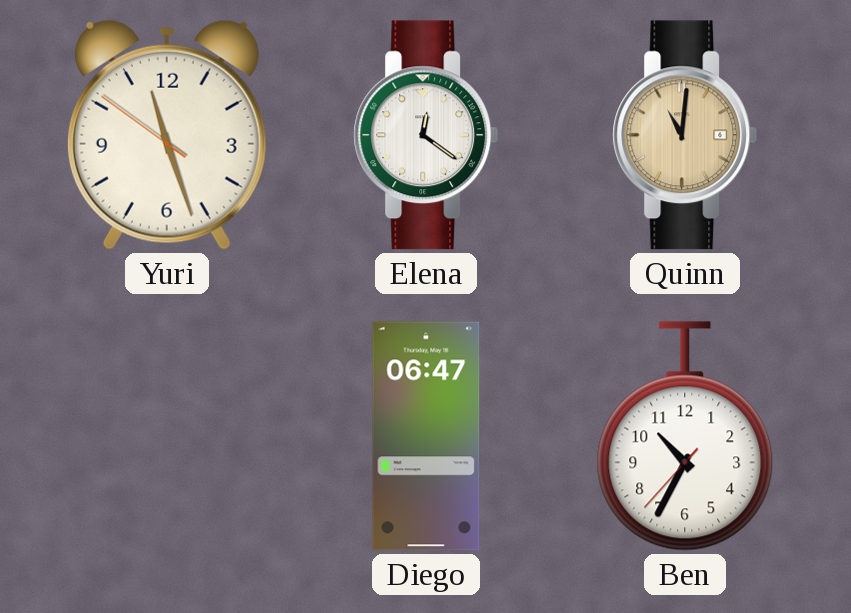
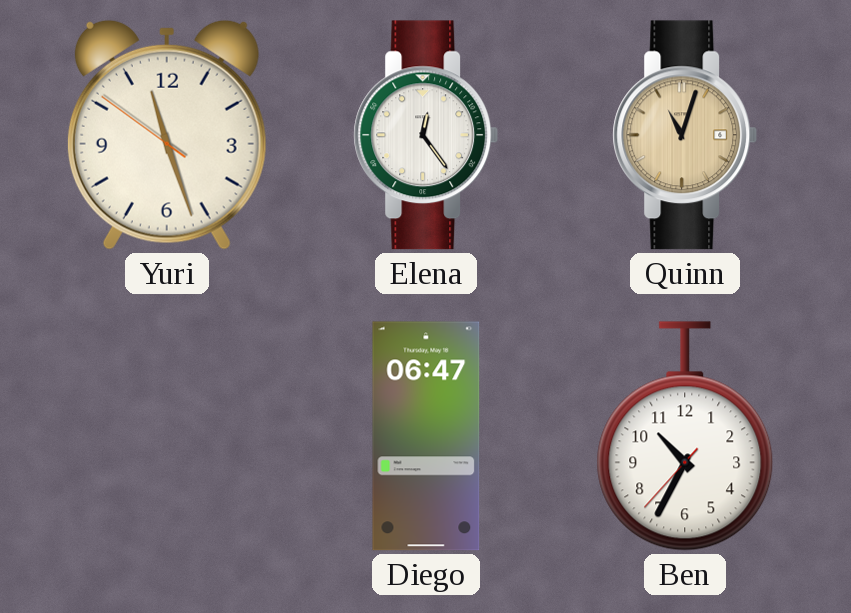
Elena: 12:21 -> 12:24
Quinn: 11:01 -> 11:03
